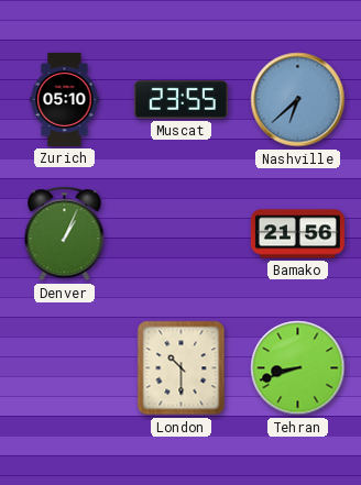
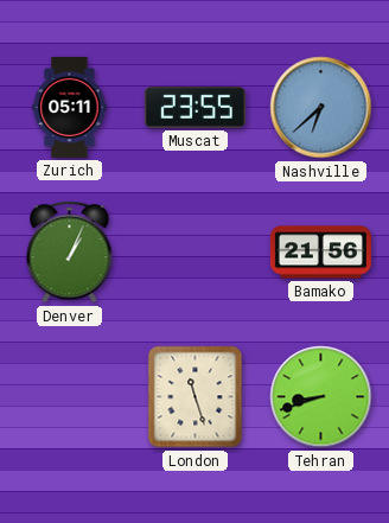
Zurich: 05:10 -> 05:11
London: 10:30 -> 11:27
